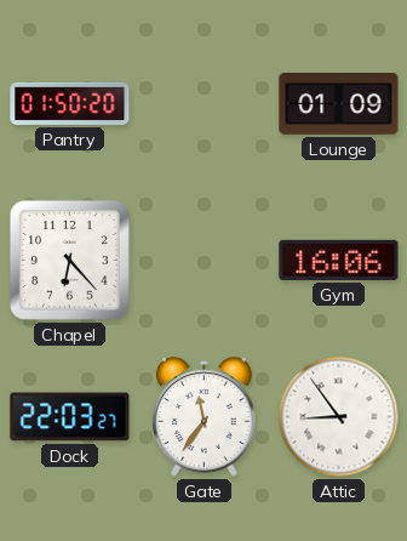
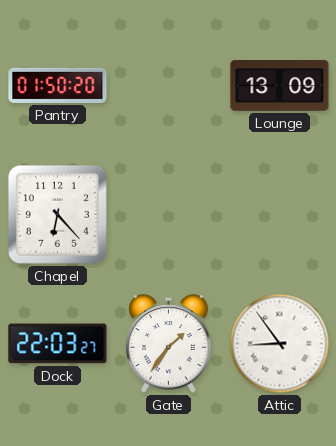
Lounge: 01:09 -> 13:09
Gym: 16:06 -> none
Gate: 11:36 -> 1:36
